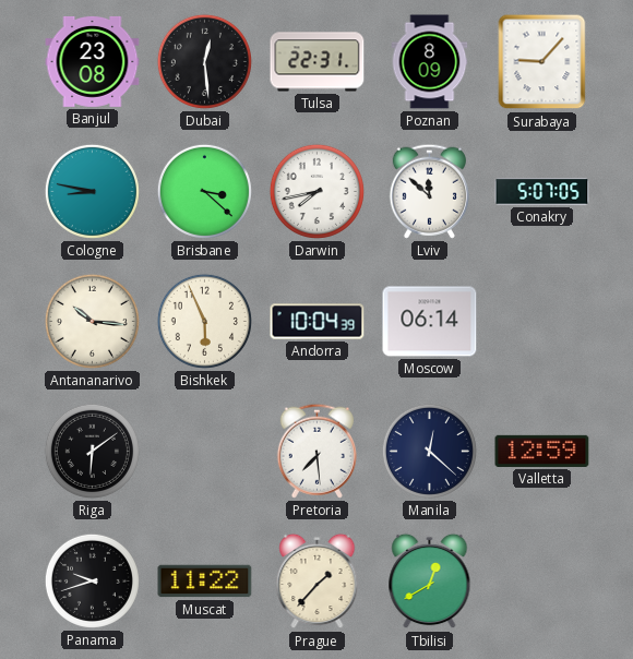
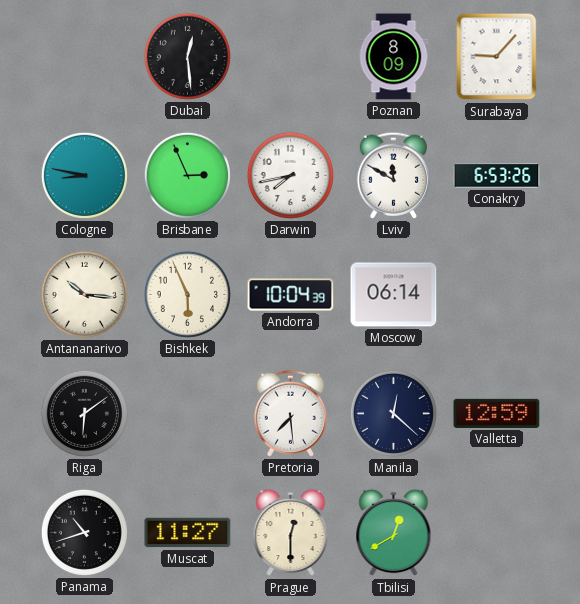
Banjul: 23:08 -> none
Tulsa: 22:31 -> none
Brisbane: 3:22 -> 2:56
Lviv: 11:52 -> 11:50
Conakry: 5:07 -> 6:53
Panama: 9:42 -> 10:42
Muscat: 11:22 -> 11:27
Prague: 1:37 -> 12:30
